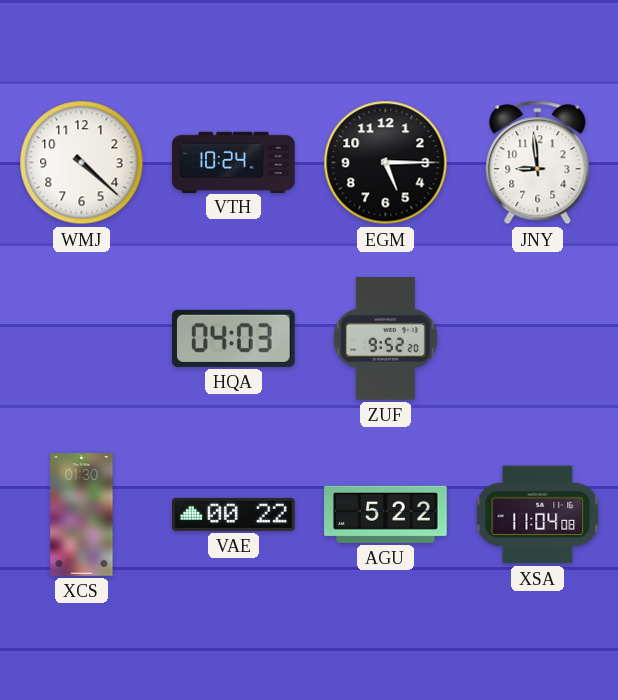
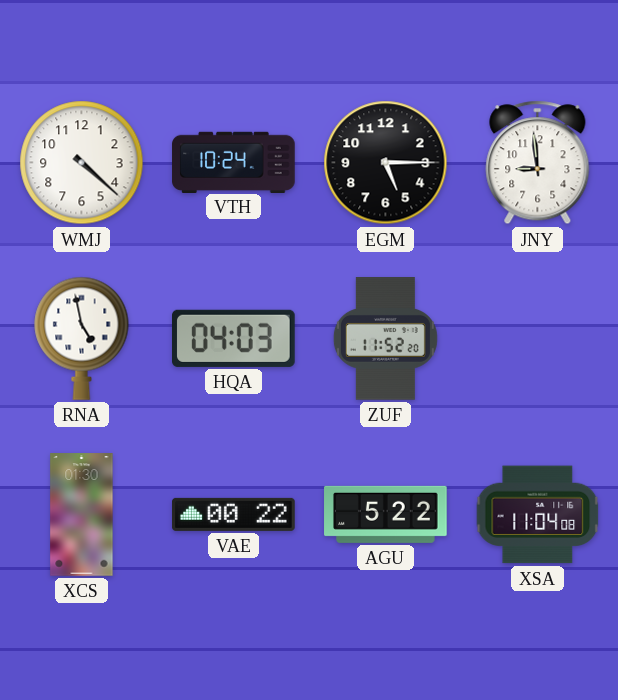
RNA: none -> 4:58
ZUF: 9:52 -> 11:52
